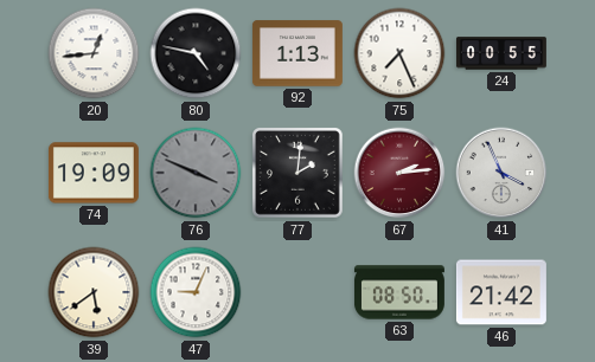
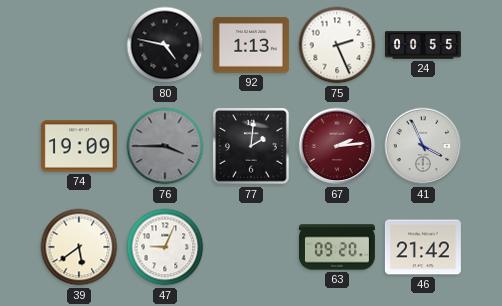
20: 12:44 -> none
75: 7:26 -> 2:26
76: 3:49 -> 3:45
63: 08:50 -> 09:20
